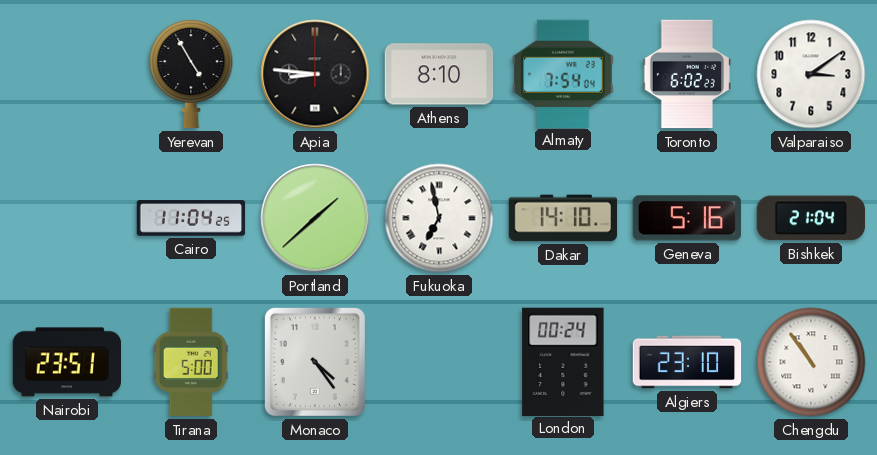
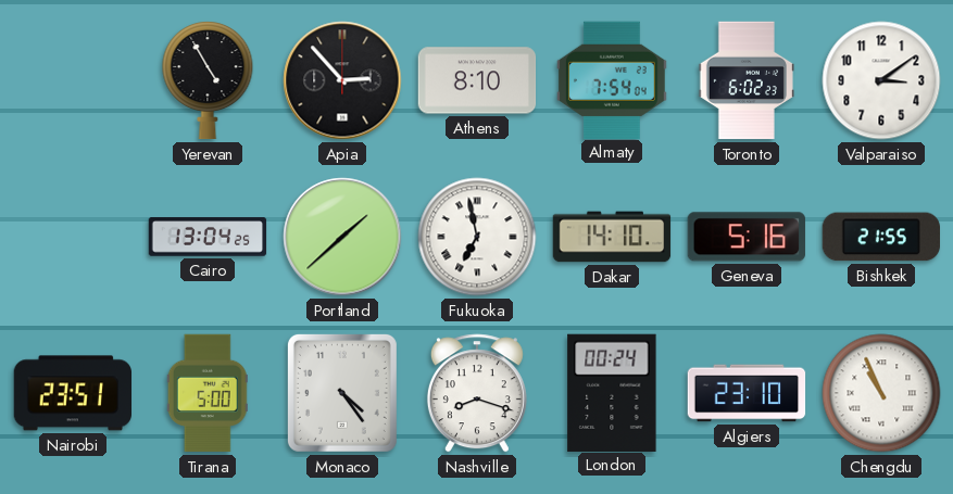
Apia: 8:46 -> 2:53
Cairo: 11:04 -> 13:04
Bishkek: 21:04 -> 21:55
Nashville: none -> 8:18
Chengdu: 10:54 -> 10:56
